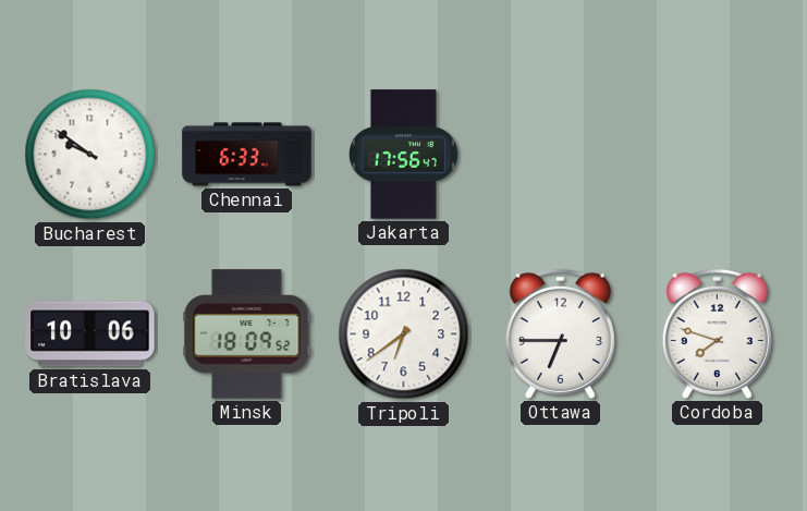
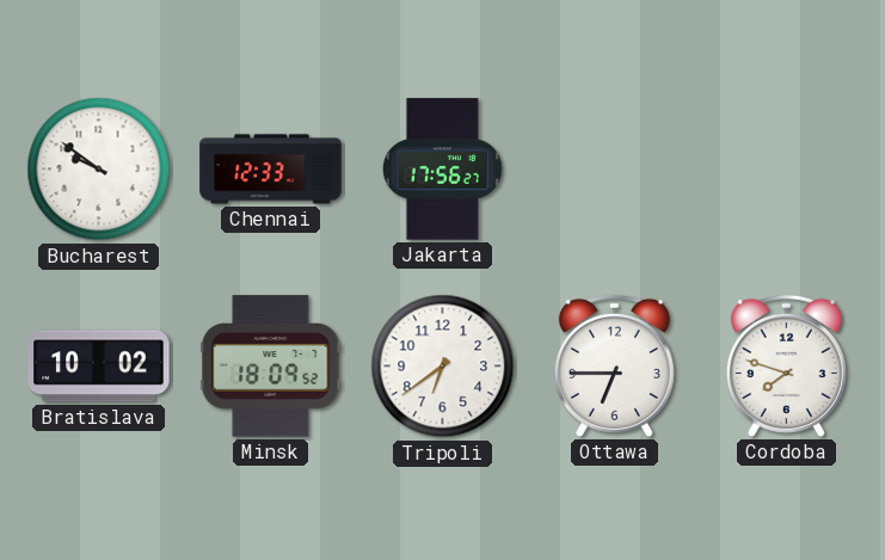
Chennai: 6:33 -> 12:33
Jakarta: 17:56:47 -> 17:56:27
Bratislava: 10:06 -> 10:02
